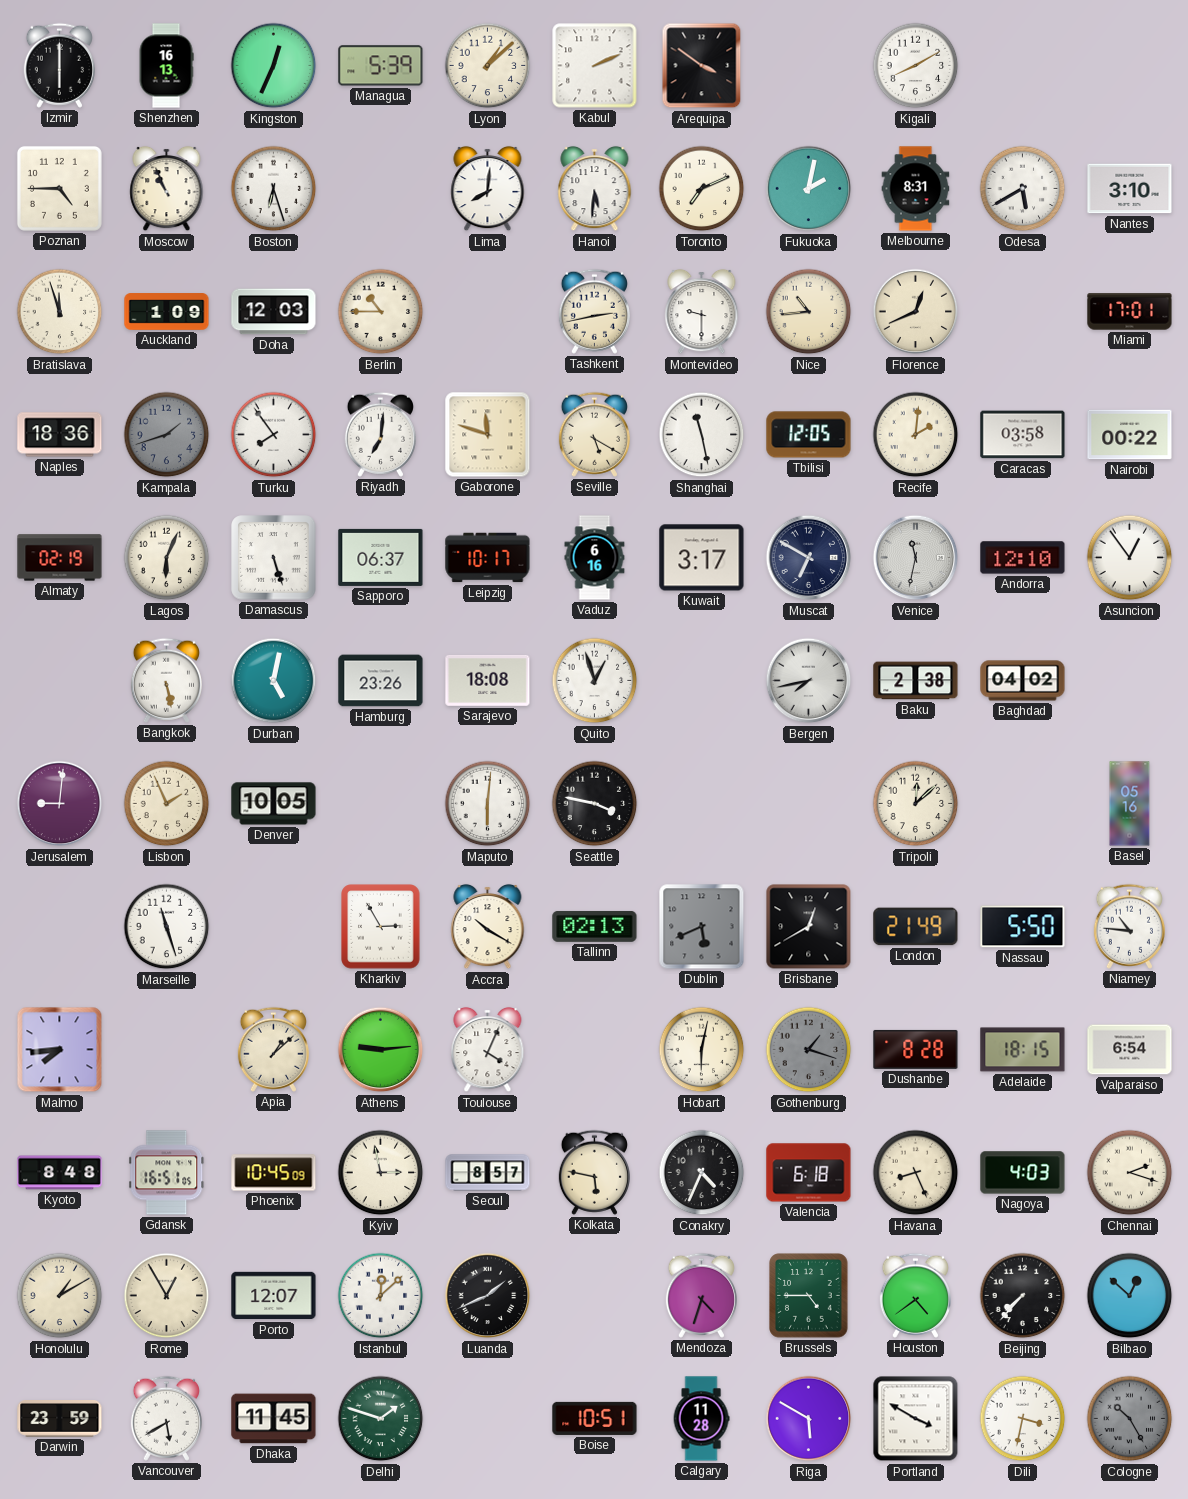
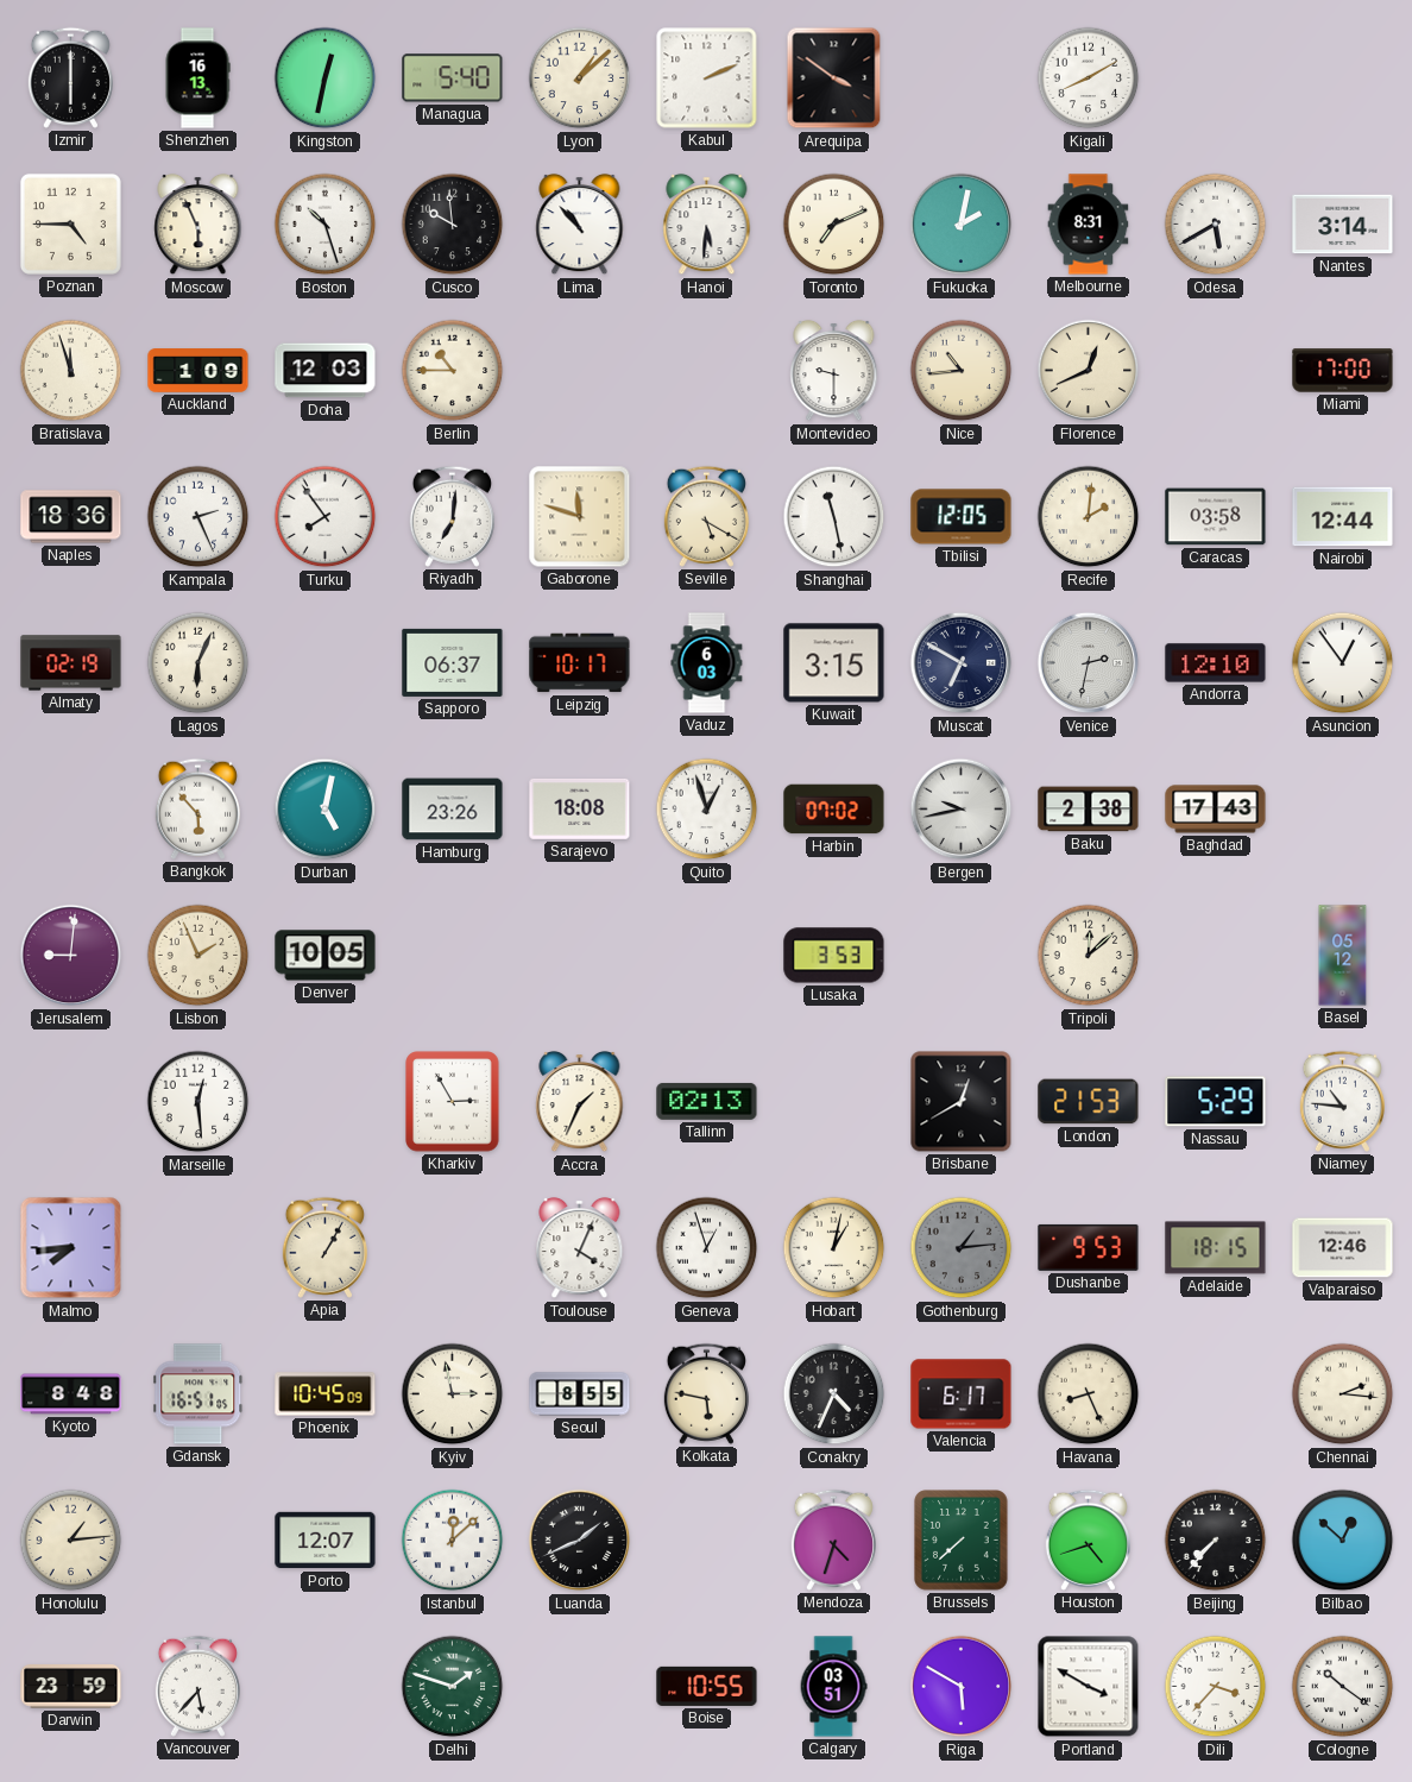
Kingston: 12:34 -> 12:32
Managua: 5:39 -> 5:40
Moscow: 10:56 -> 5:56
Boston: 6:27 -> 10:27
Cusco: none -> 9:59
Lima: 8:01 -> 10:53
Nantes: 3:10 -> 3:14
Tashkent: 2:43 -> none
Miami: 17:01 -> 17:00
Kampala: 1:42 -> 2:26
Kampala dial: grey -> white
Nairobi: 00:22 -> 12:44
Damascus: 5:27 -> none
Vaduz: 6:16 -> 6:03
Kuwait: 3:17 -> 3:15
Venice: 11:32 -> 2:32
Bangkok: 5:28 -> 5:53
Harbin: none -> 07:02
Bergen: 7:43 -> 9:43
Baghdad: 04:02 -> 17:43
Maputo: 6:01 -> none
Seattle: 3:47 -> none
Lusaka: none -> 3:53
Basel: 05:16 -> 05:12
Marseille: 11:27 -> 12:29
Accra: 10:20 -> 1:34
Dublin: 5:41 -> none
London: 21:49 -> 21:53
Nassau: 5:50 -> 5:29
Apia: 1:08 -> 1:05
Athens: 9:14 -> none
Geneva: none -> 12:57
Hobart: 6:02 -> 1:02
Gothenburg: 1:18 -> 1:14
Dushanbe: 8:28 -> 9:53
Valparaiso: 6:54 -> 12:46
Seoul: 8:57 -> 8:55
Valencia: 6:18 -> 6:17
Nagoya: 4:03 -> none
Chennai: 2:18 -> 2:16
Honolulu: 1:10 -> 1:14
Rome: 12:55 -> none
Brussels: 4:45 -> 7:38
Houston: 4:39 -> 4:42
Vancouver: 5:40 -> 5:37
Dhaka: 11:45 -> none
Boise: 10:51 -> 10:55
Calgary: 11:28 -> 03:51
Dili: 3:32 -> 3:37
Cologne: 10:25 -> 10:21
Cologne dial: grey -> white
